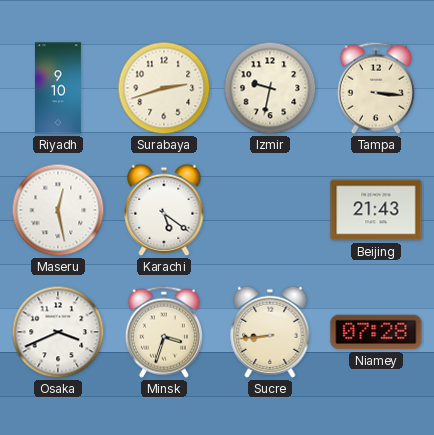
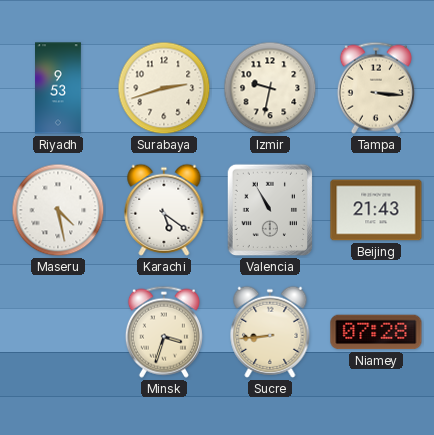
Riyadh: 9:10 -> 9:53
Maseru: 12:28 -> 4:28
Valencia: none -> 10:55
Osaka: 3:41 -> none
